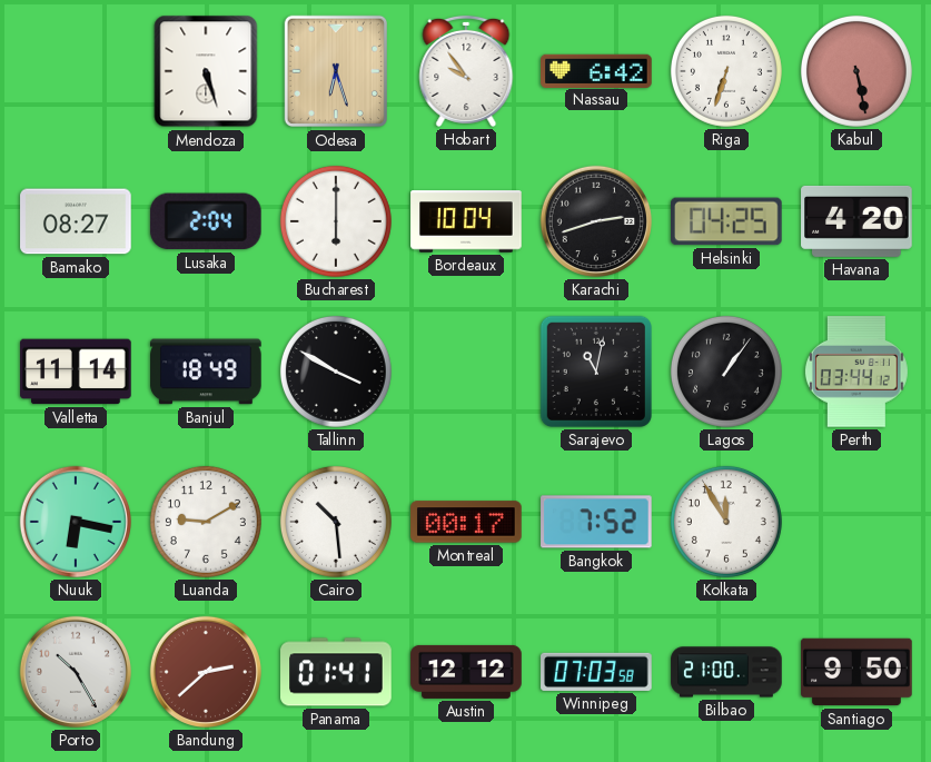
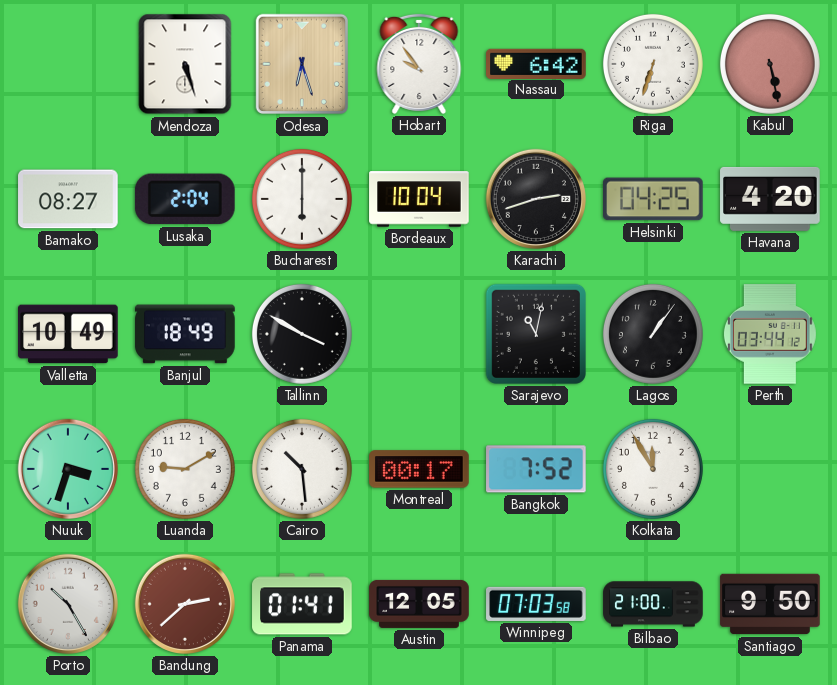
Valletta: 11:14 -> 10:49
Nuuk: 6:17 -> 3:33
Austin: 12:12 -> 12:05
